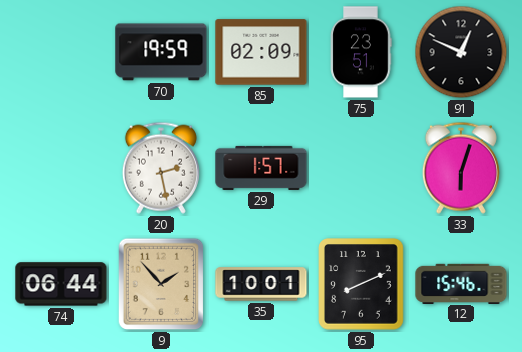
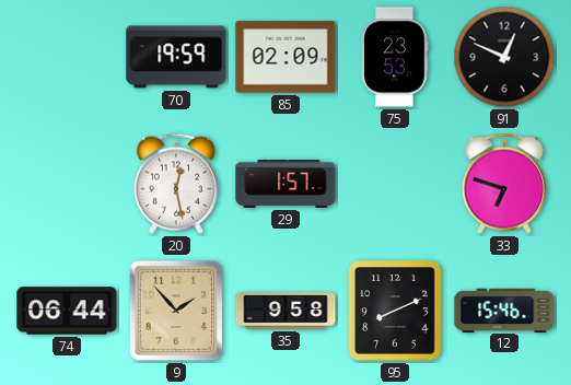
75: 23:51 -> 23:53
20: 2:28 -> 12:28
33: 6:03 -> 6:48
35: 10:01 -> 9:58
